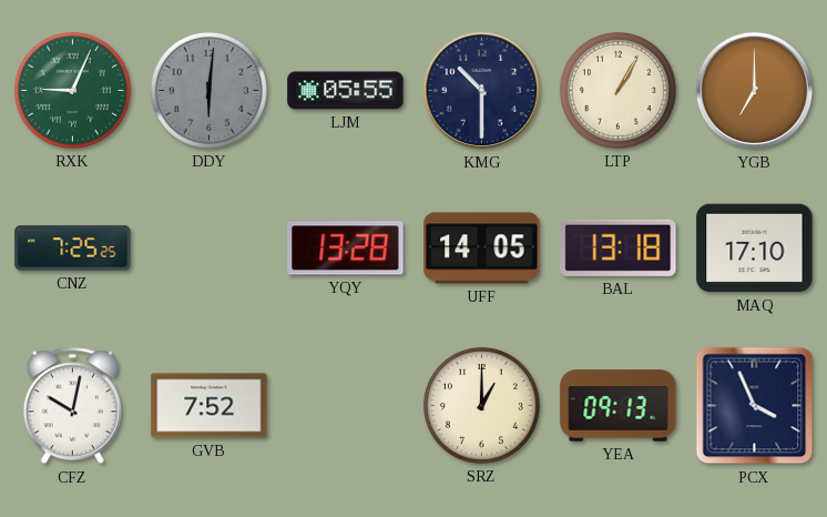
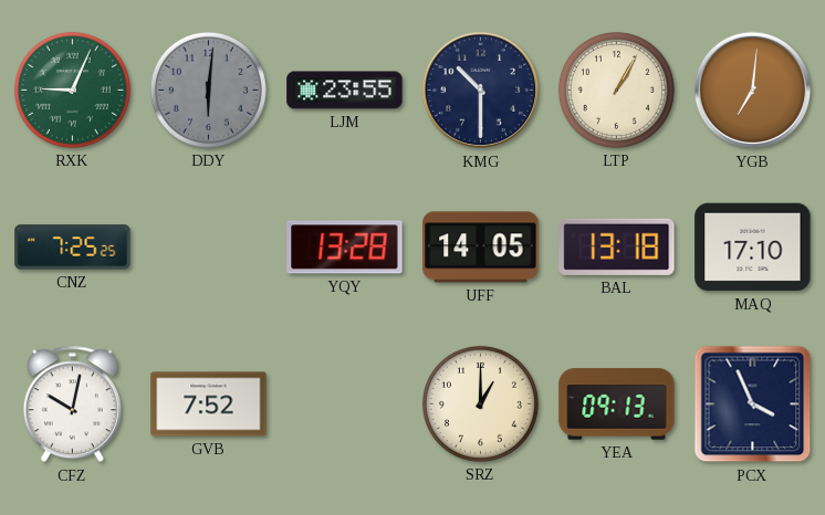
LJM: 05:55 -> 23:55
YGB: 7:00 -> 7:01
